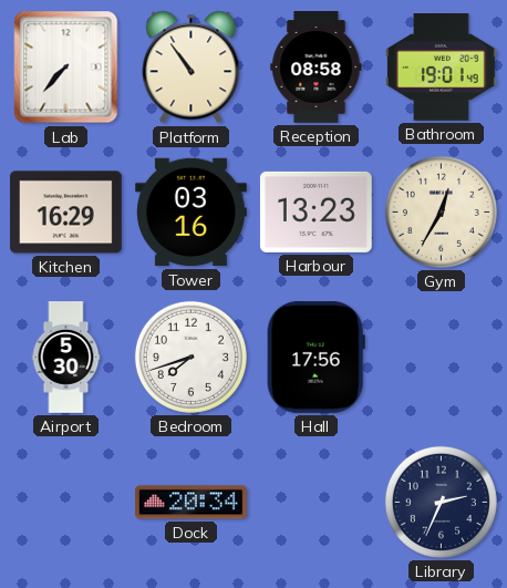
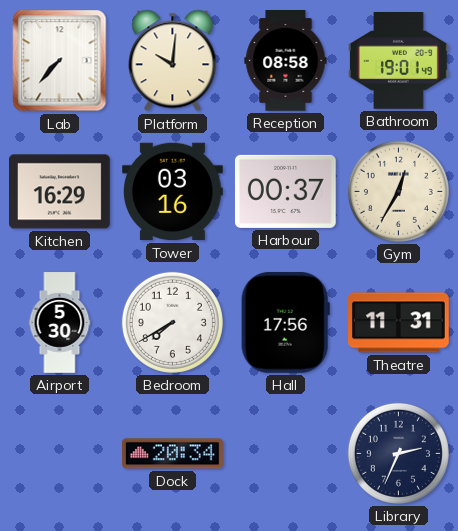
Platform: 10:54 -> 10:01
Harbour: 13:23 -> 00:37
Bedroom: 7:42 -> 7:40
Theatre: none -> 11:31
